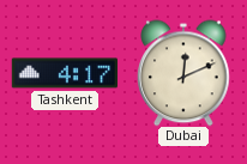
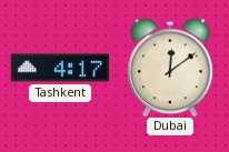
Dubai: 12:11 -> 12:09
